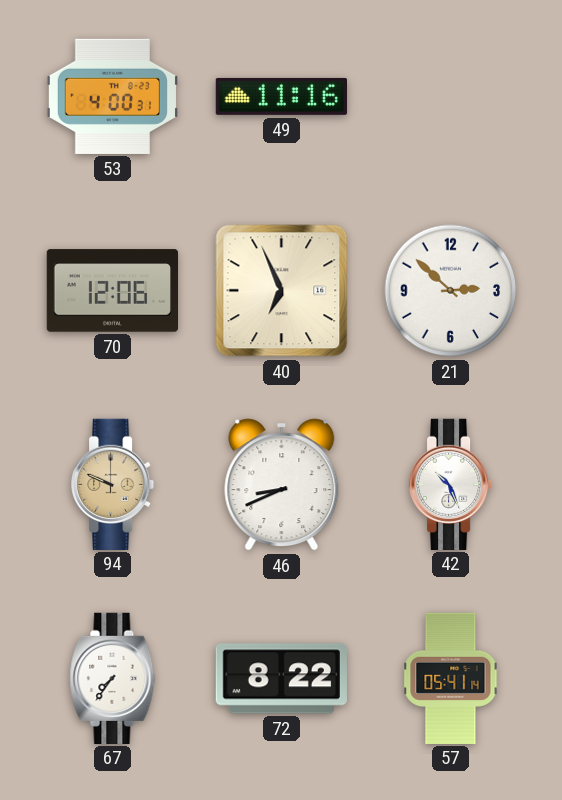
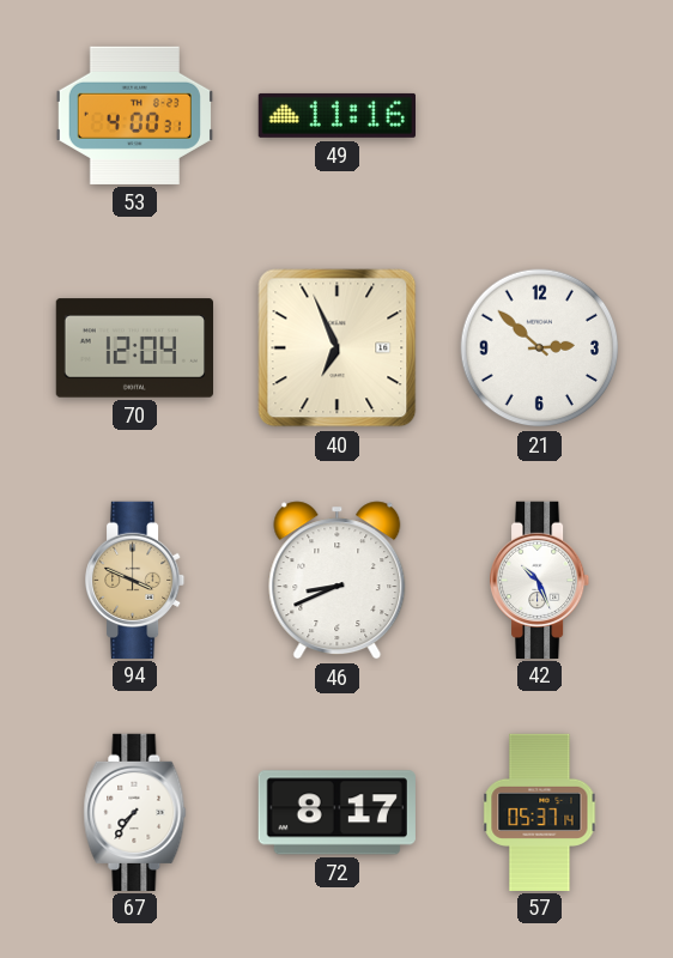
70: 12:06 -> 12:04
94: 9:49 -> 3:49
72: 8:22 -> 8:17
57: 05:41 -> 05:37
